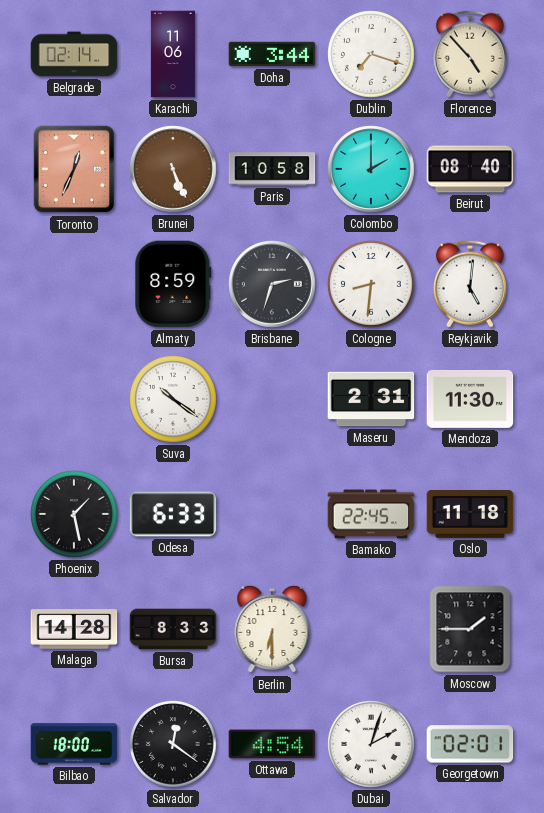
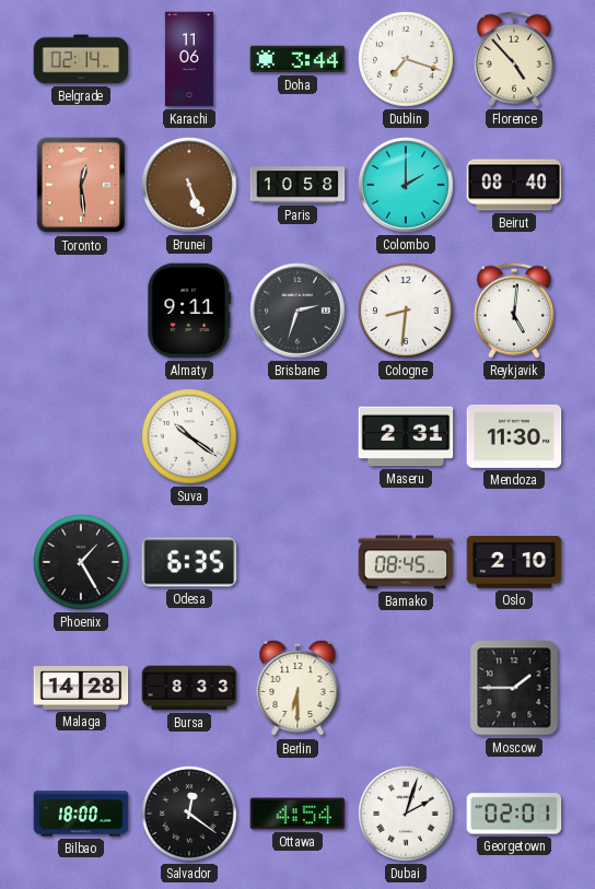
Toronto: 12:34 -> 12:29
Almaty: 8:59 -> 9:11
Phoenix: 1:28 -> 1:25
Odesa: 6:33 -> 6:35
Bamako: 22:45 -> 08:45
Oslo: 11:18 -> 2:10
